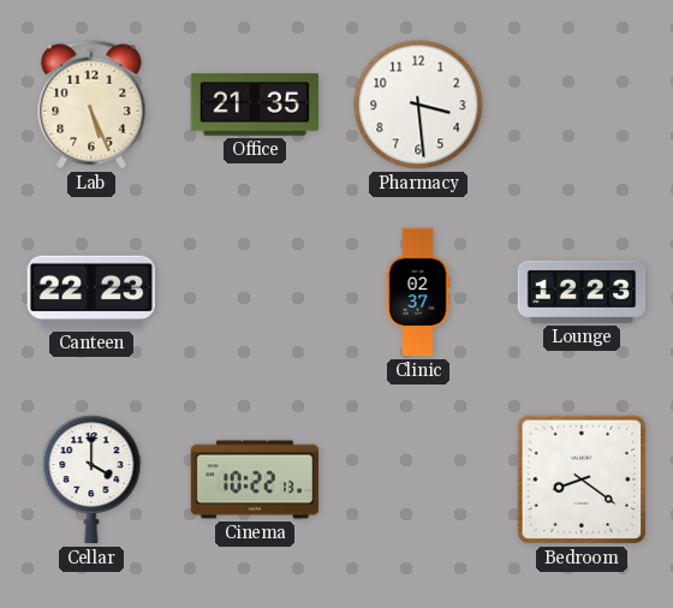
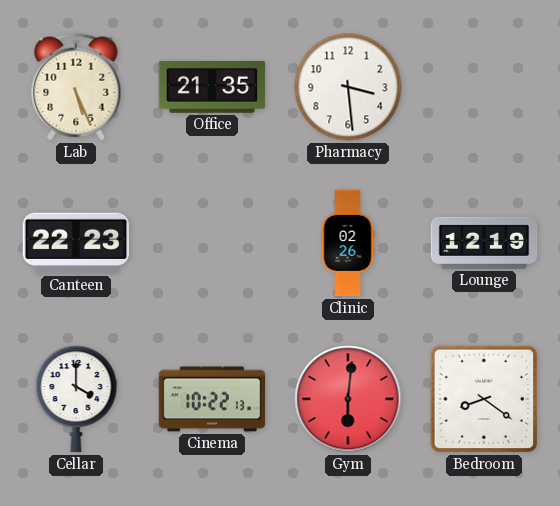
Clinic: 02:37 -> 02:26
Lounge: 12:23 -> 12:19
Gym: none -> 6:01
